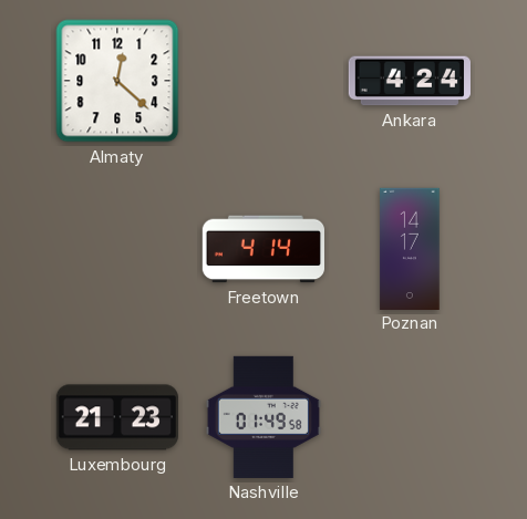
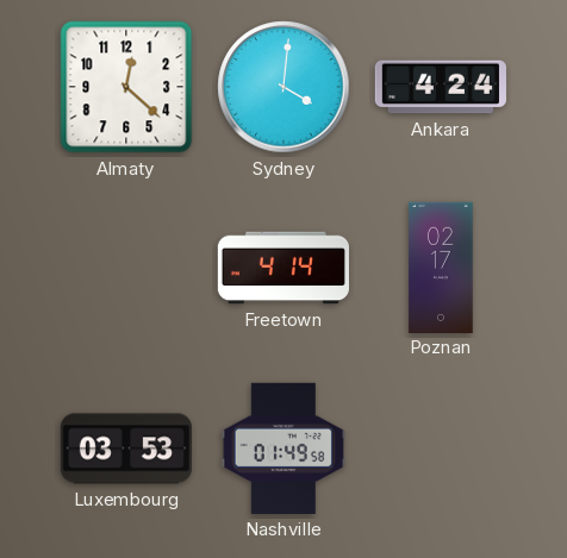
Sydney: none -> 4:01
Poznan: 14:17 -> 02:17
Luxembourg: 21:23 -> 03:53
